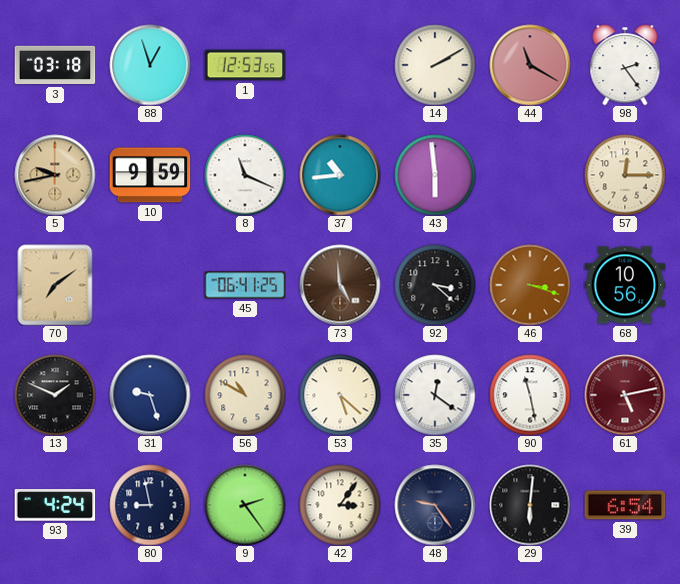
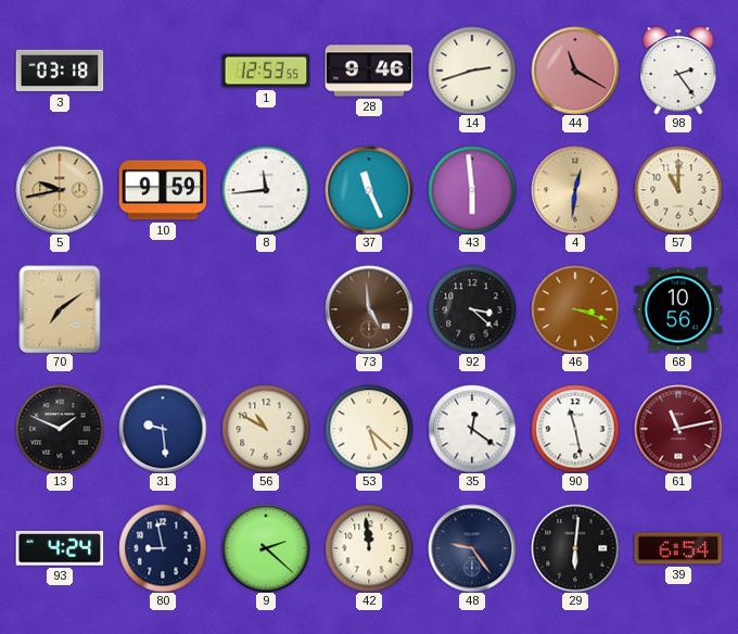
88: 12:57 -> none
28: none -> 9:46
14: 2:10 -> 2:42
8: 11:19 -> 11:44
37: 10:44 -> 11:26
4: none -> 12:31
57: 12:15 -> 11:00
45: 06:41 -> none
31: 9:27 -> 9:29
61: 5:13 -> 11:13
9: 2:24 -> 2:22
42: 3:06 -> 11:59
